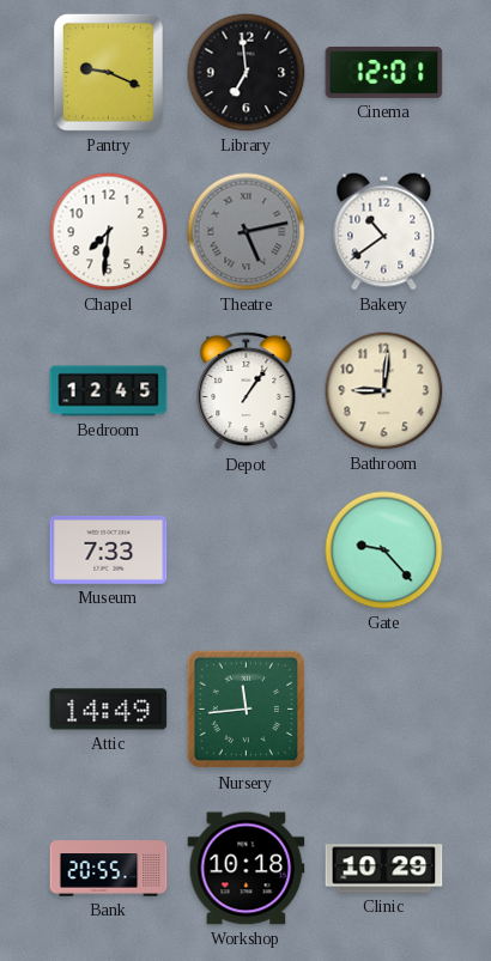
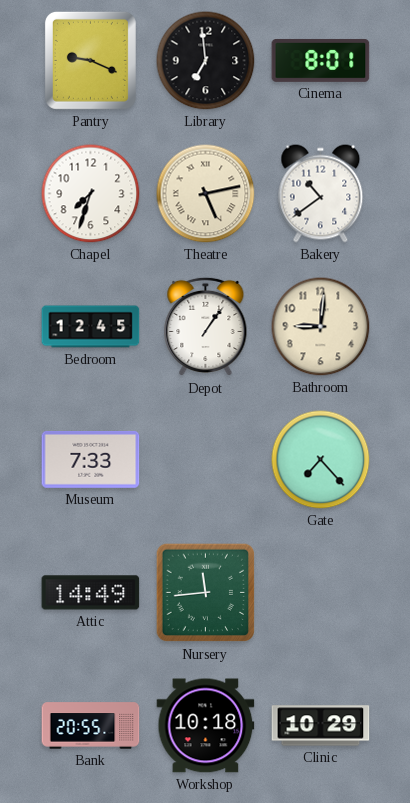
Cinema: 12:01 -> 8:01
Chapel: 7:31 -> 7:33
Theatre dial: grey -> cream
Gate: 9:23 -> 7:23
